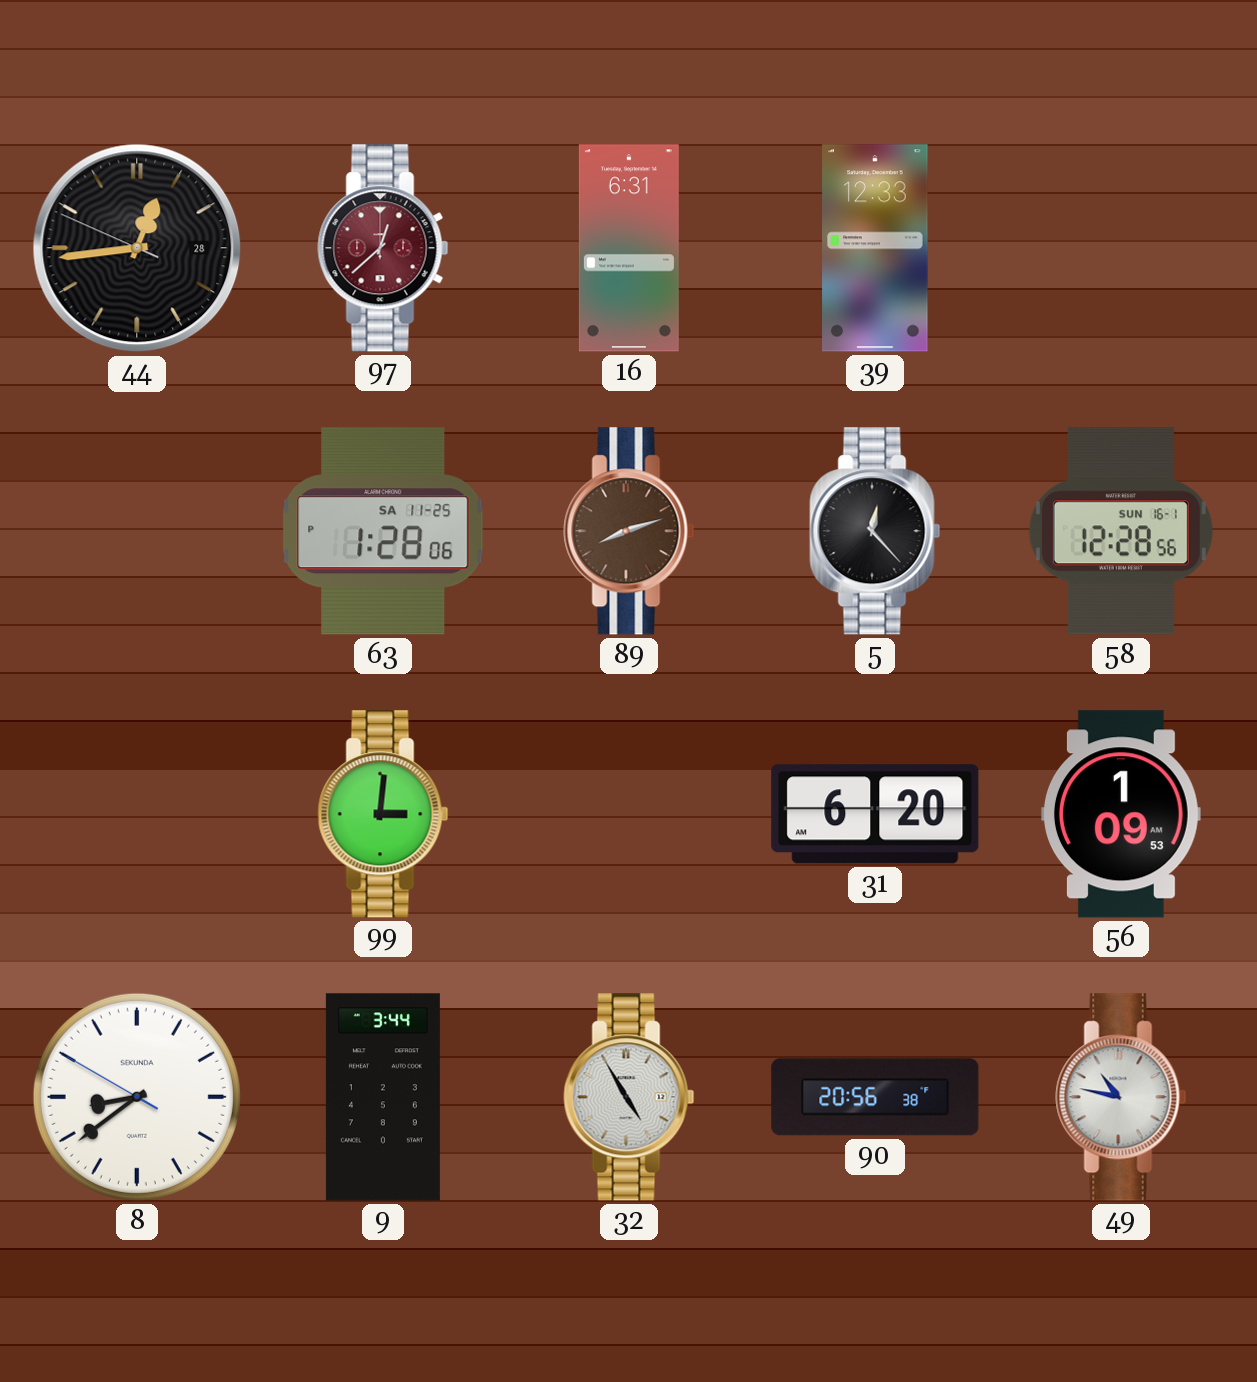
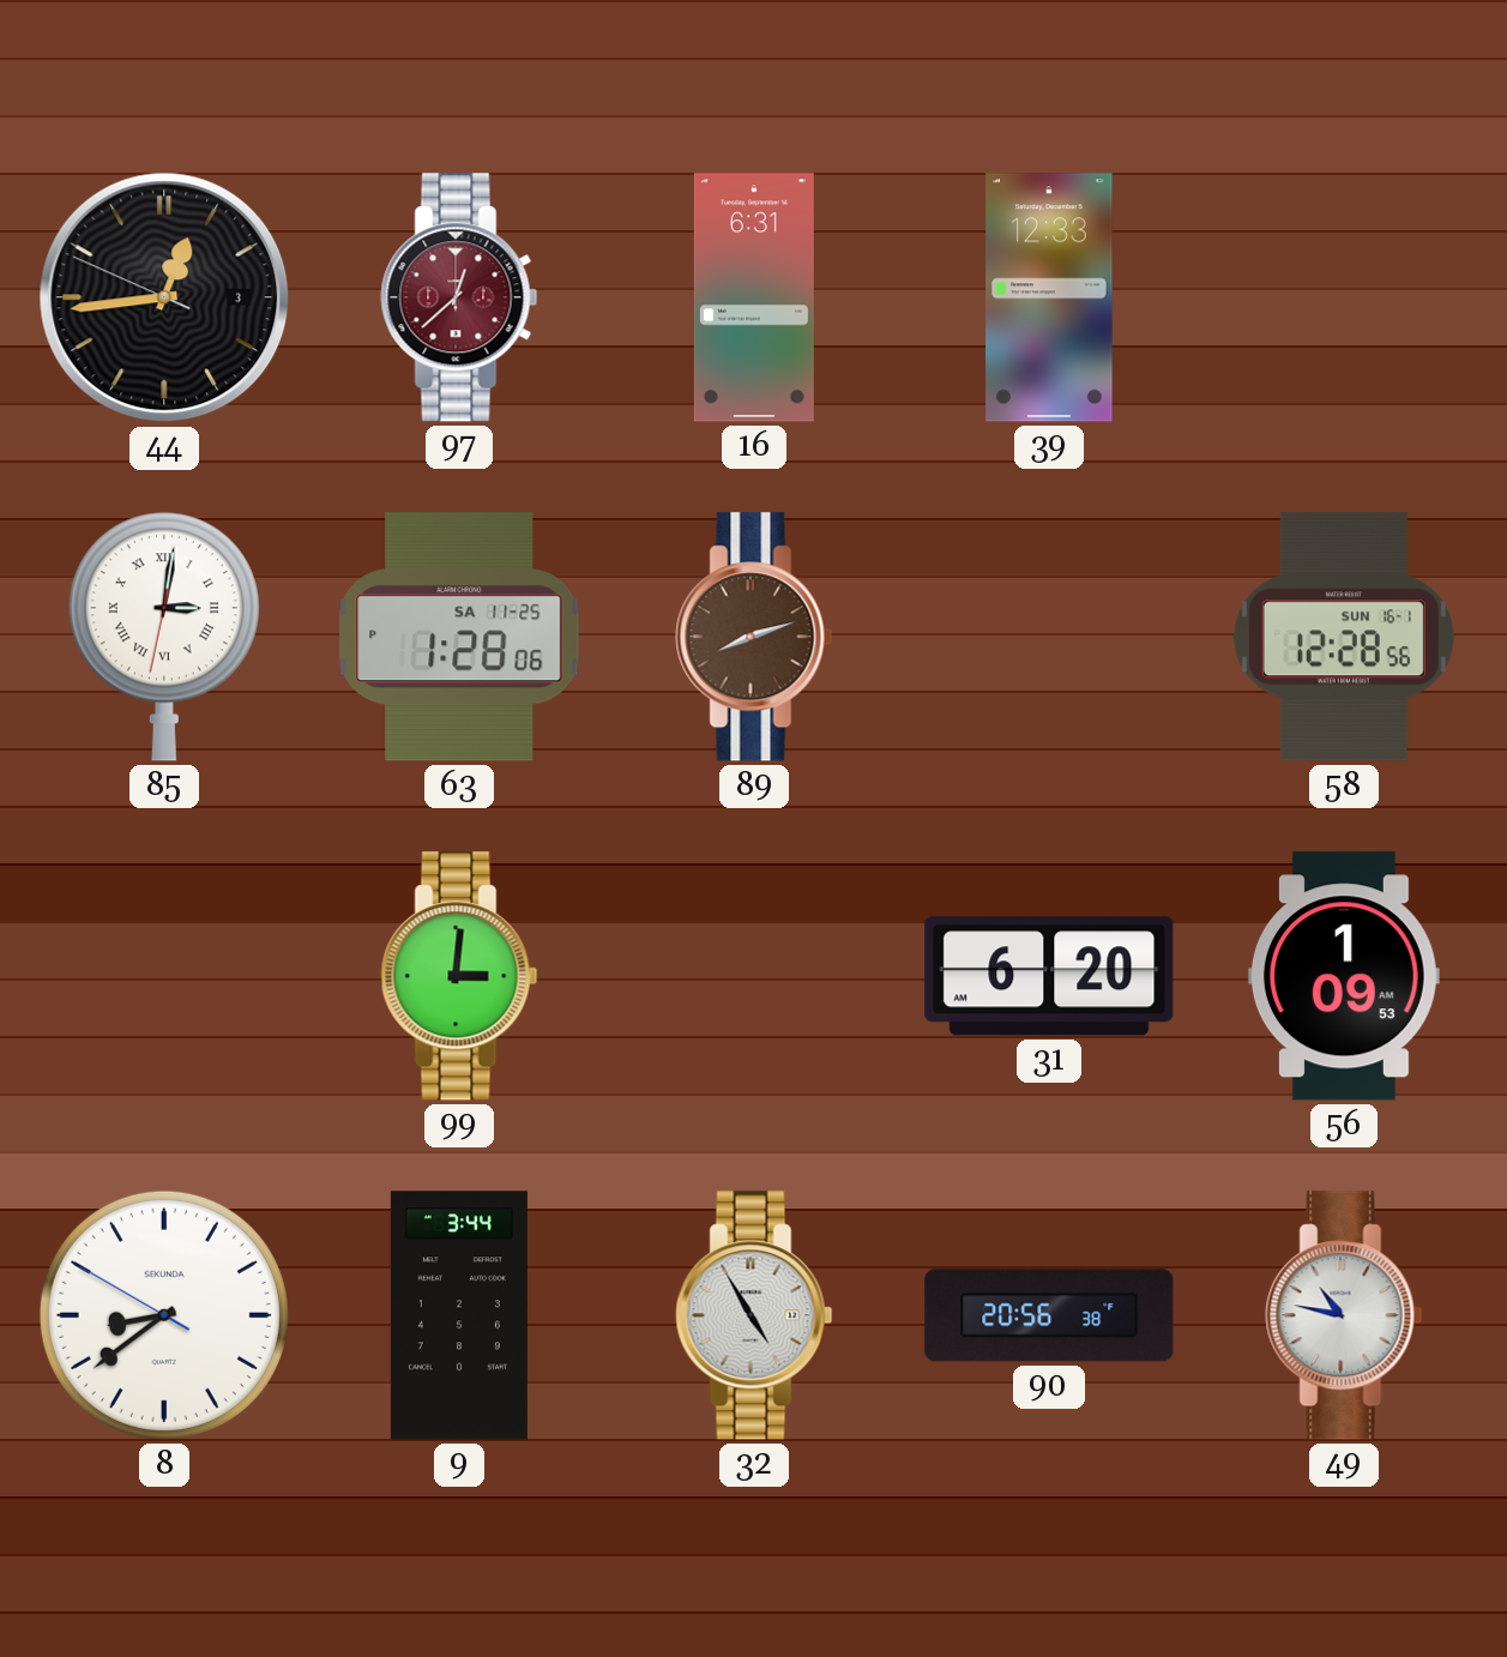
44 date: 28 -> 3
85: none -> 3:01
5: 12:23 -> none
